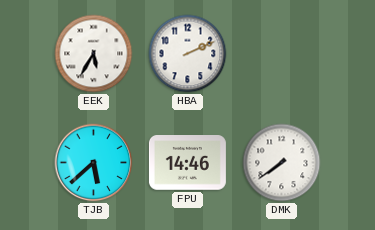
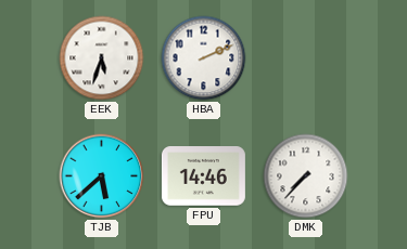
EEK: 5:35 -> 5:33
DMK: 7:39 -> 7:37
